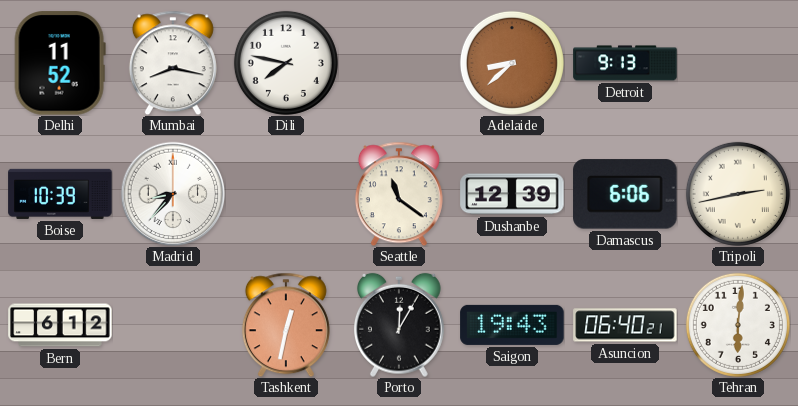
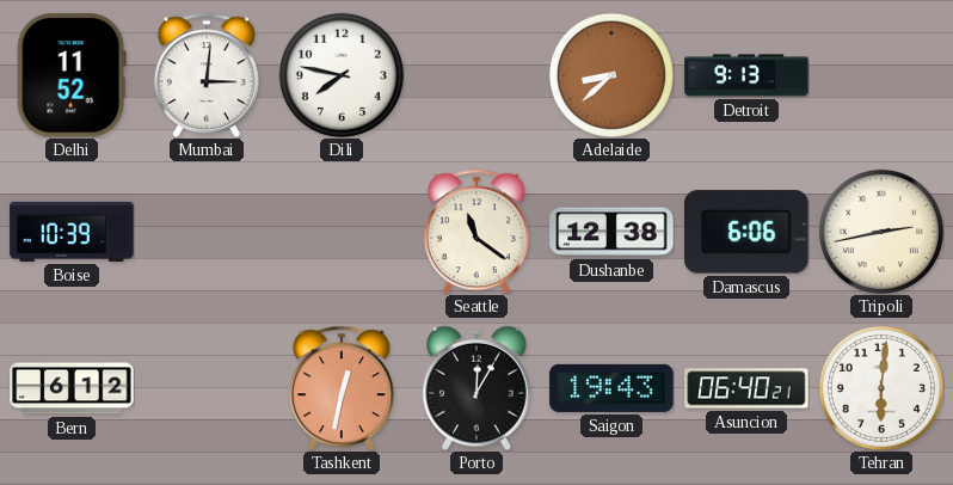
Mumbai: 8:17 -> 3:01
Madrid: 8:37 -> none
Dushanbe: 12:39 -> 12:38
